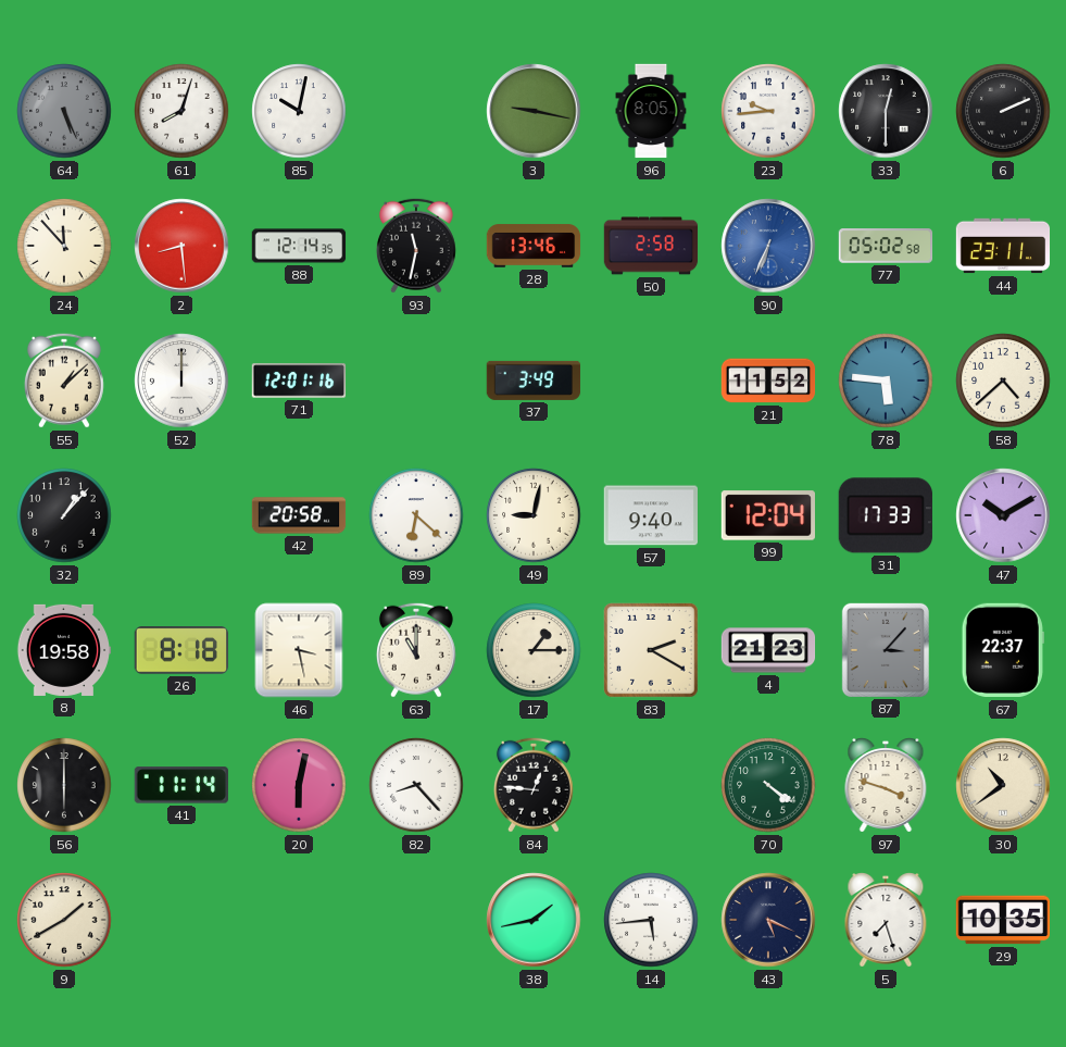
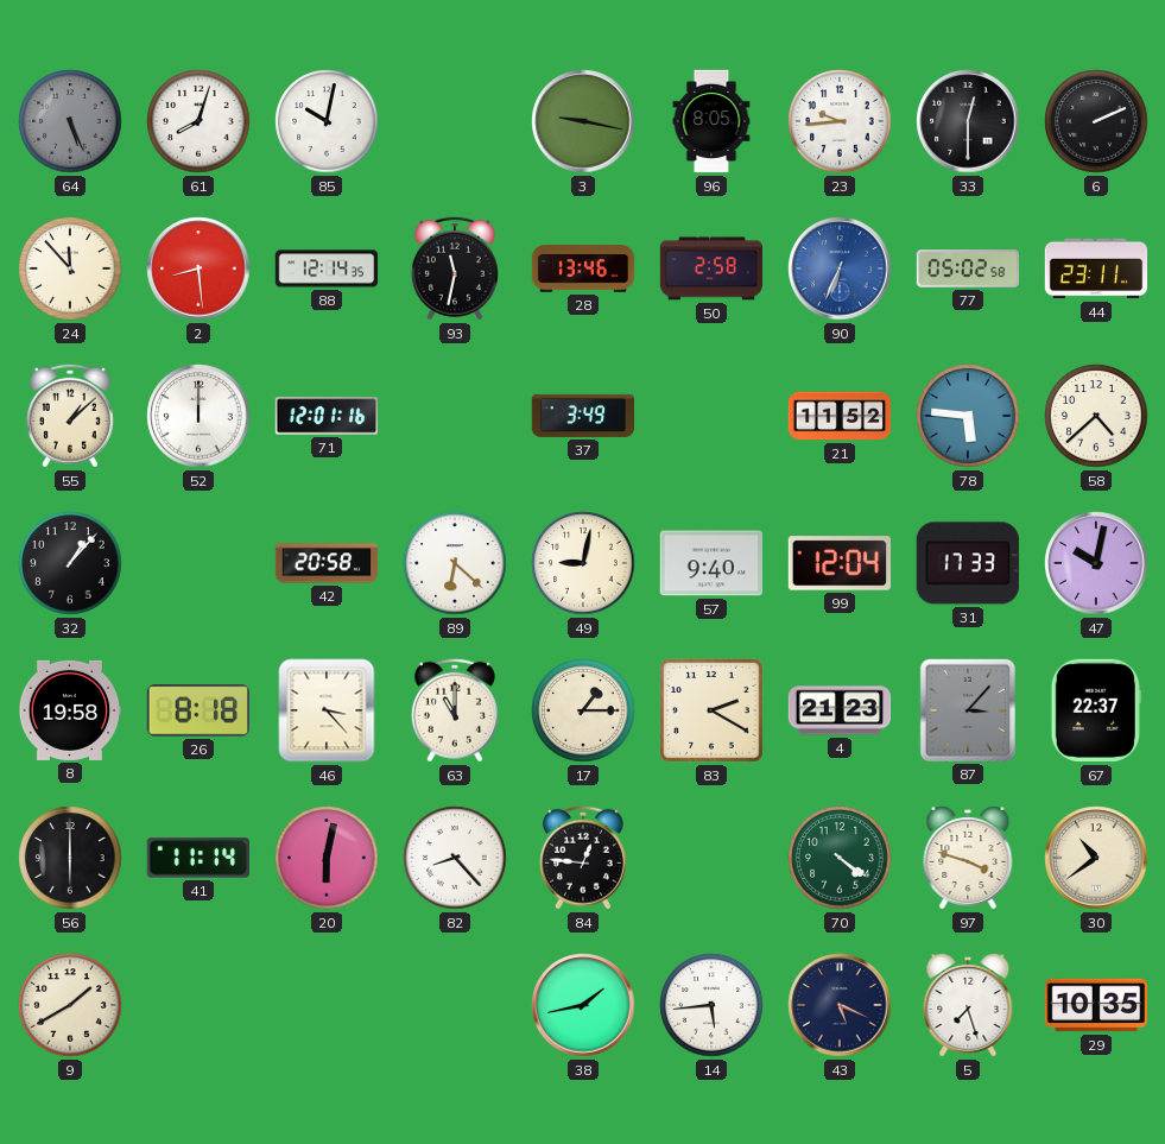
47: 10:10 -> 10:02
46: 3:28 -> 3:23
